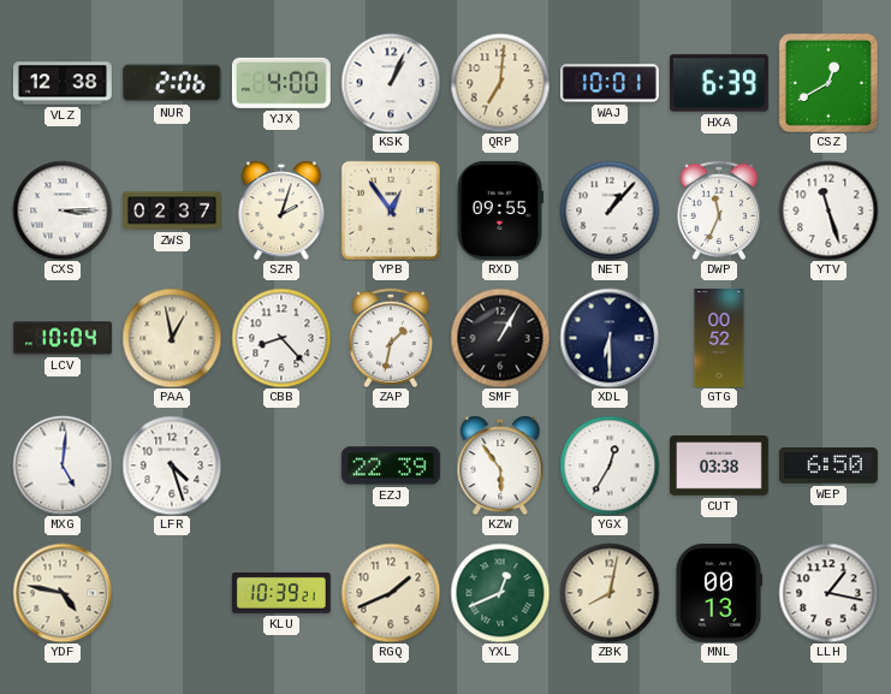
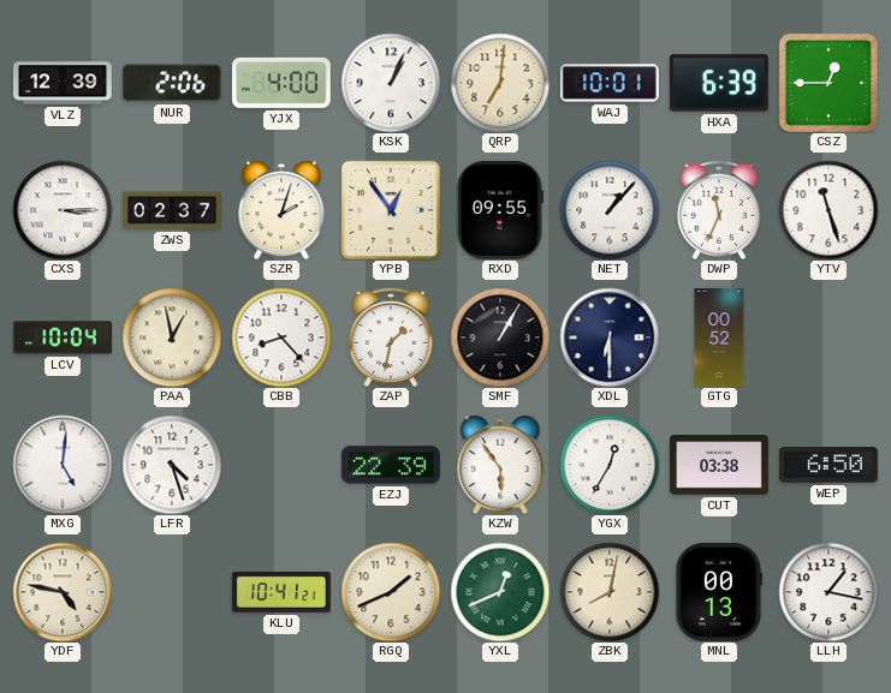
VLZ: 12:38 -> 12:39
CSZ: 12:40 -> 12:45
KLU: 10:39 -> 10:41
